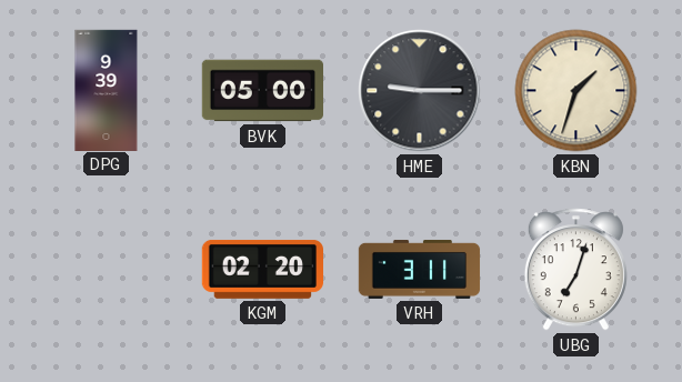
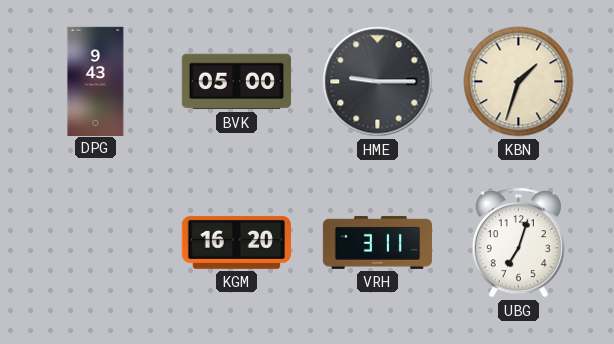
DPG: 9:39 -> 9:43
KGM: 02:20 -> 16:20
